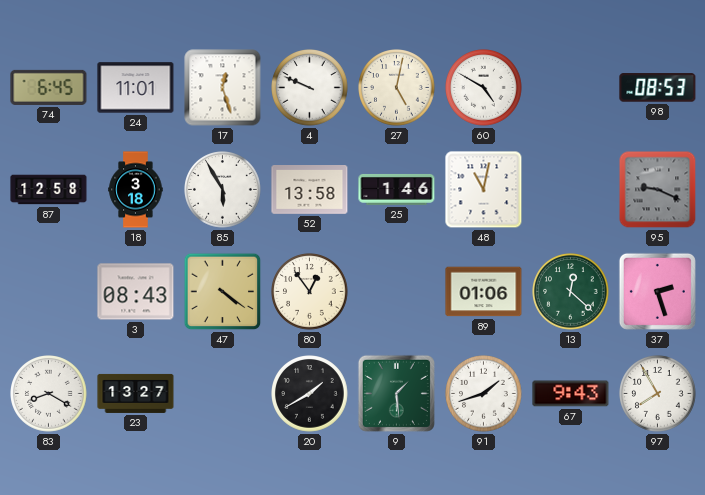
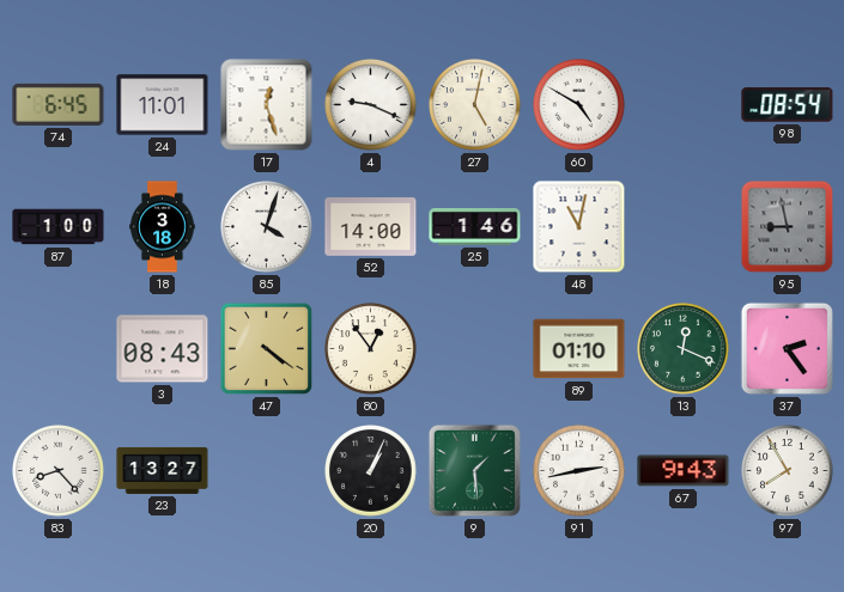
4: 9:49 -> 9:19
98: 08:53 -> 08:54
87: 12:58 -> 1:00
85: 5:55 -> 4:03
52: 13:58 -> 14:00
95: 9:19 -> 8:58
89: 01:06 -> 01:10
13: 12:22 -> 12:19
37: 2:27 -> 2:24
83: 8:20 -> 8:23
20: 1:40 -> 1:04
91: 1:42 -> 2:43
